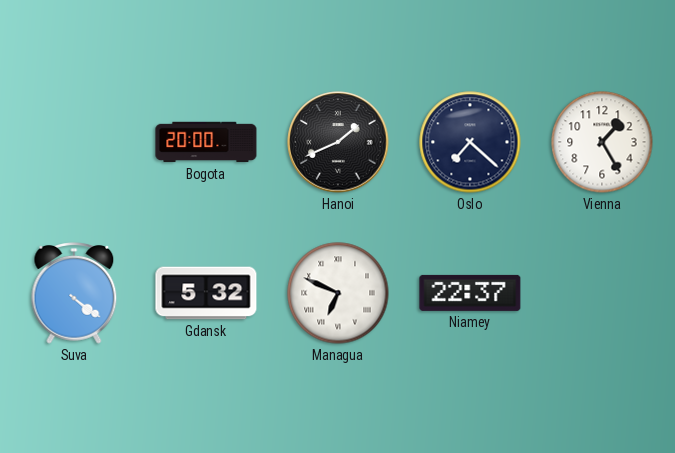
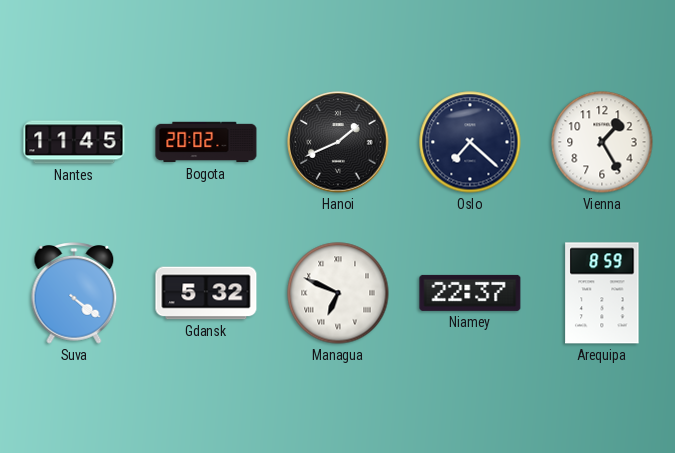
Nantes: none -> 11:45
Bogota: 20:00 -> 20:02
Arequipa: none -> 8:59
